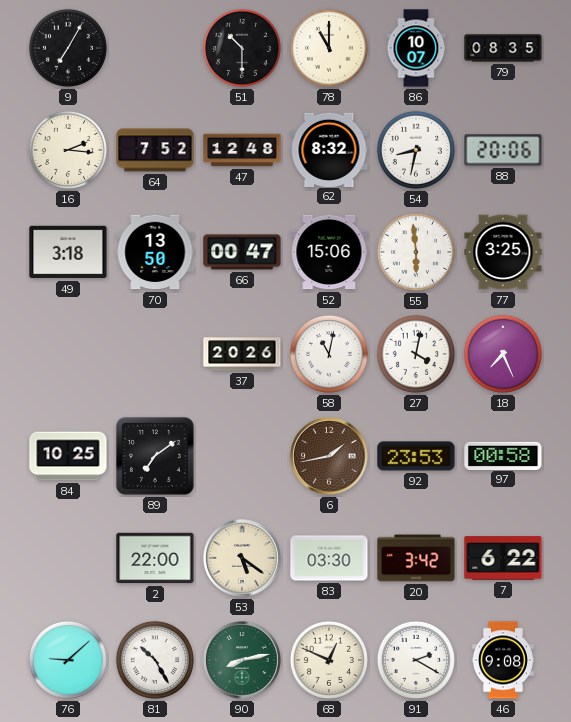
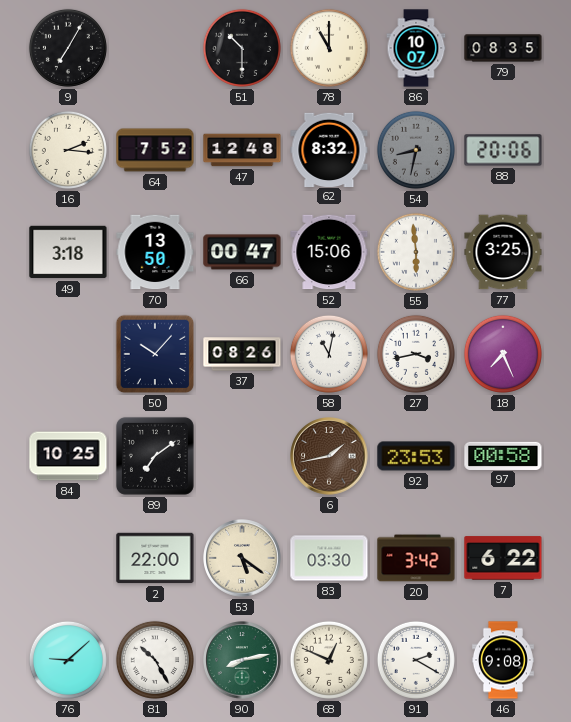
54 dial: white -> grey
50: none -> 10:07
37: 20:26 -> 08:26
27: 4:02 -> 3:43
